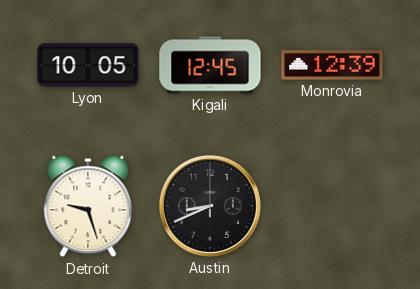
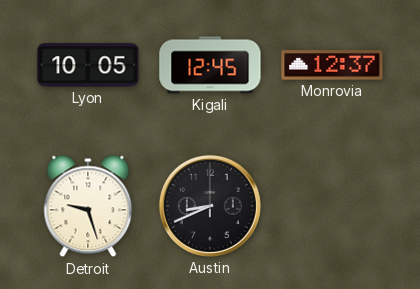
Monrovia: 12:39 -> 12:37
